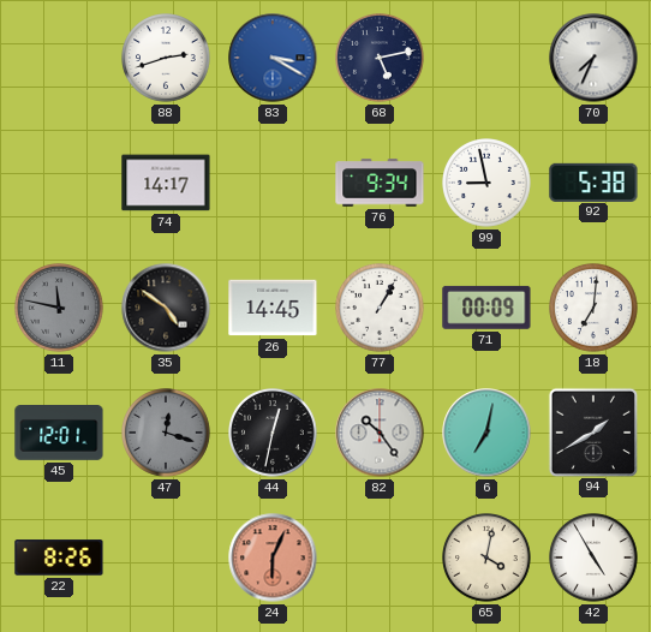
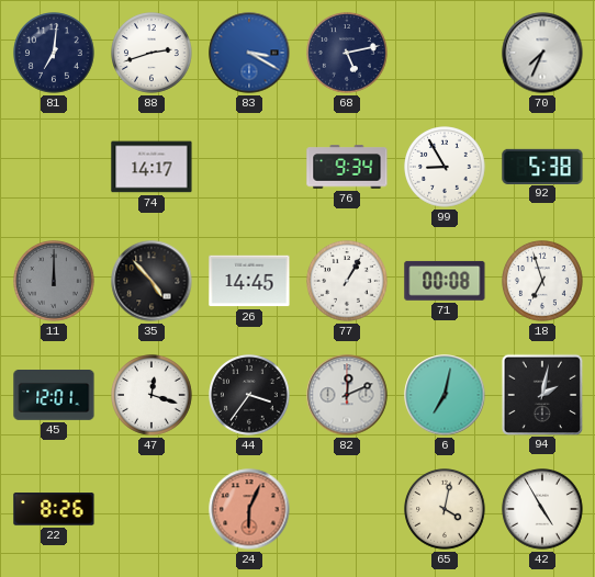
81: none -> 7:01
99: 8:58 -> 8:55
11: 11:47 -> 12:00
35: 4:51 -> 4:53
71: 00:09 -> 00:08
18: 7:01 -> 6:57
47 dial: grey -> white
44: 12:32 -> 3:36
82: 10:24 -> 12:11
94: 1:40 -> 2:02
